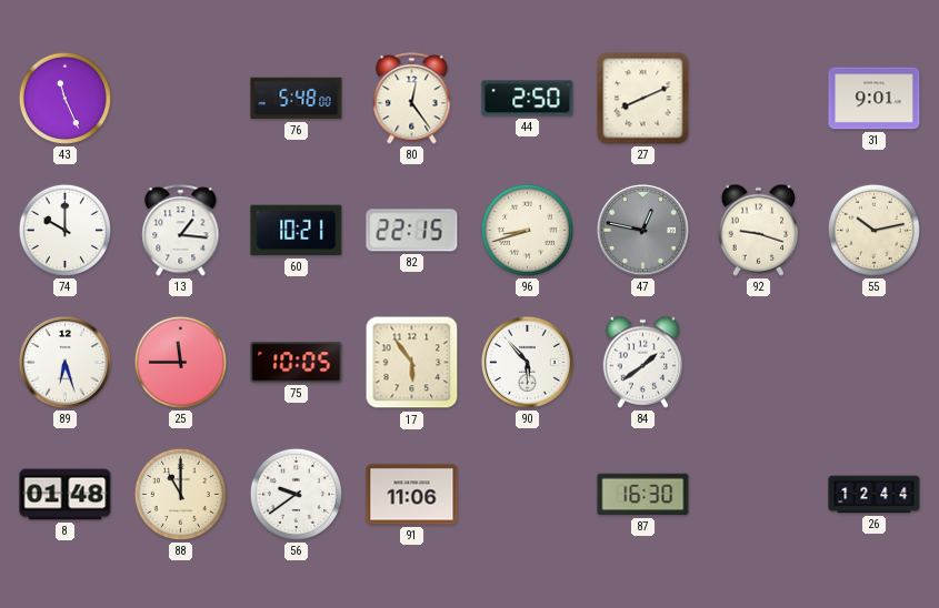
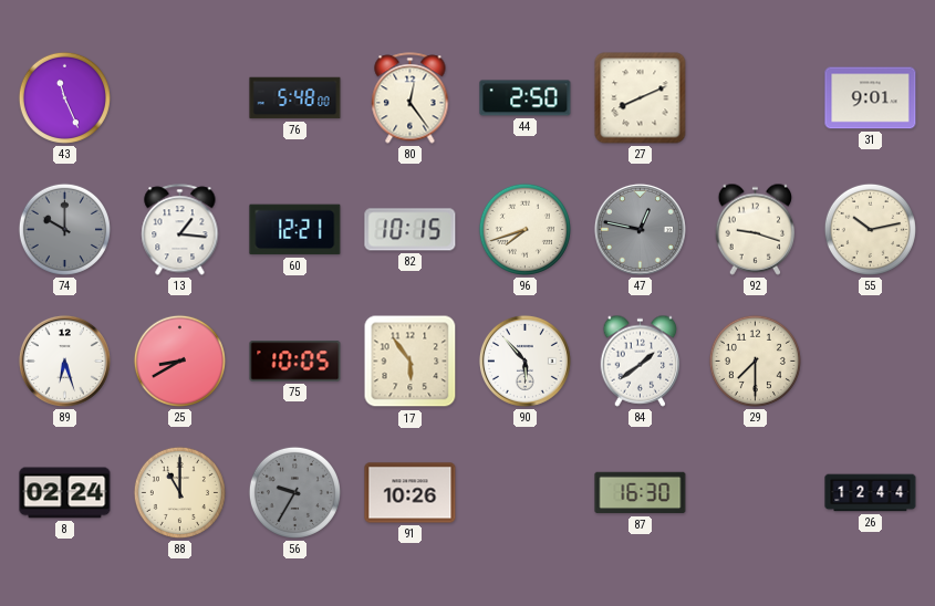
74 dial: white -> grey
60: 10:21 -> 12:21
82: 22:15 -> 10:15
96: 8:42 -> 7:42
25: 11:45 -> 8:40
29: none -> 7:30
8: 01:48 -> 02:24
56: 9:39 -> 9:35
56 dial: white -> grey
91: 11:06 -> 10:26
